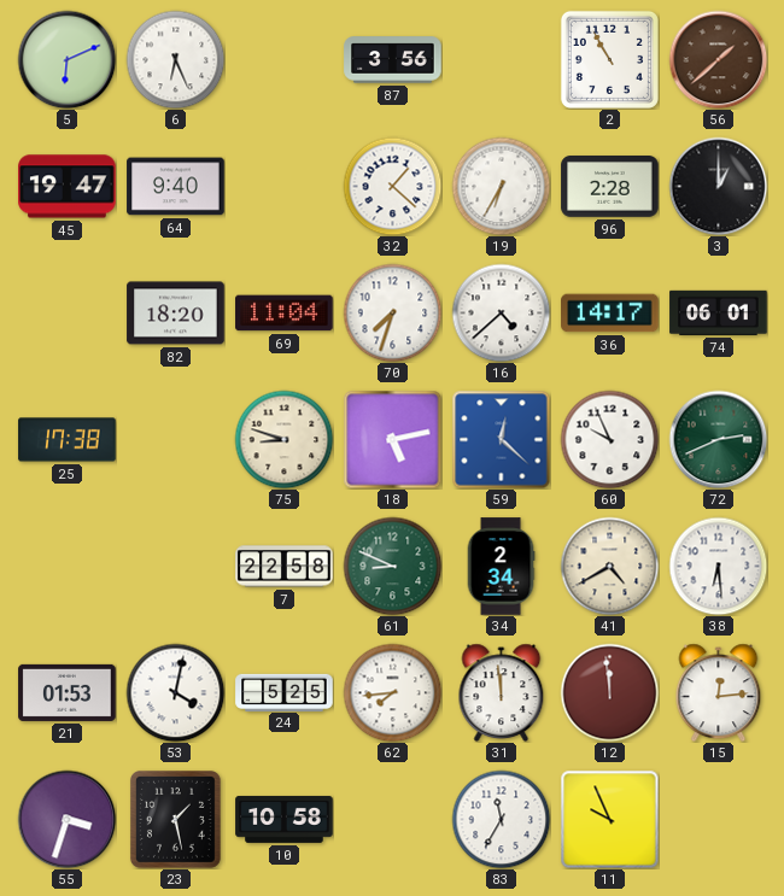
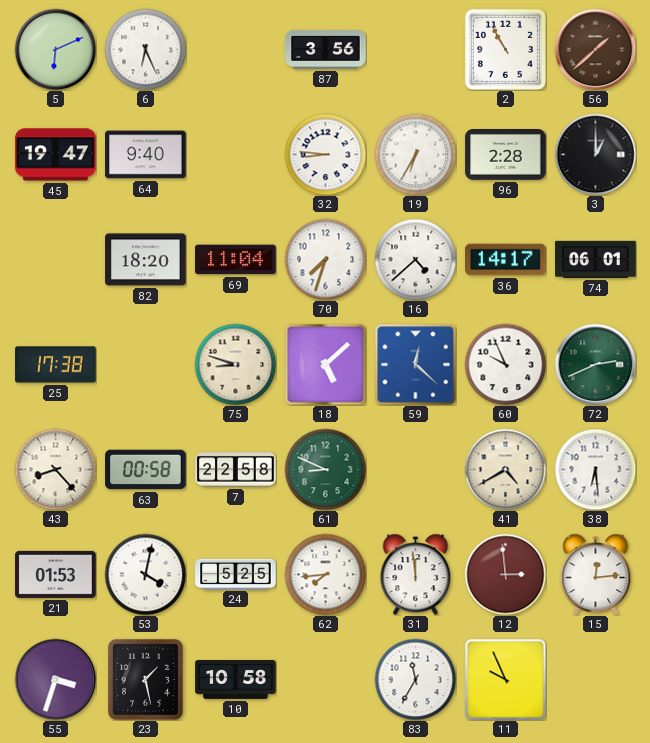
32: 1:22 -> 8:46
18: 5:13 -> 5:08
43: none -> 8:23
63: none -> 00:58
34: 2:34 -> none
12: 11:59 -> 2:59
